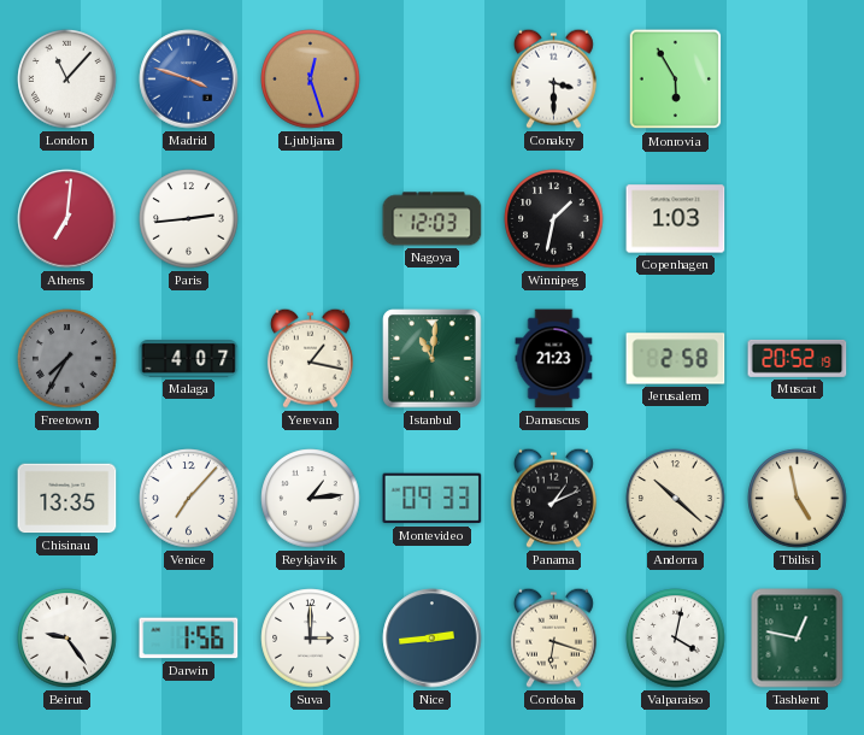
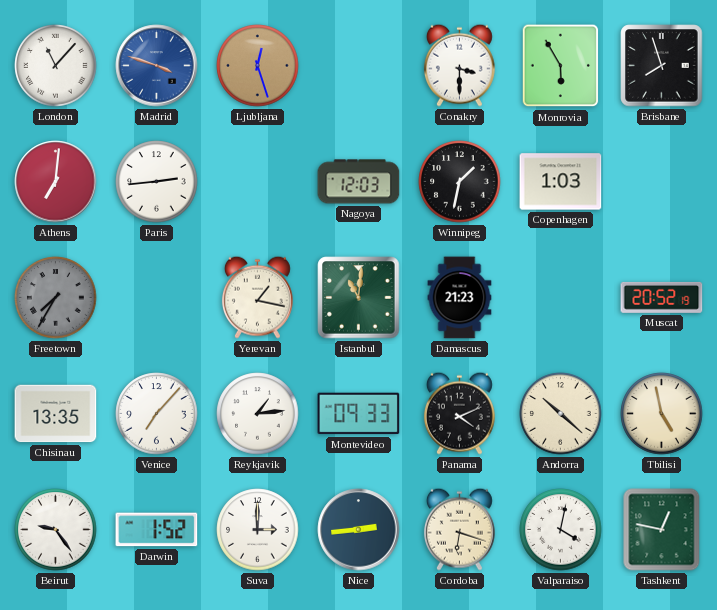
Brisbane: none -> 7:57
Malaga: 4:07 -> none
Jerusalem: 2:58 -> none
Panama: 1:11 -> 4:11
Darwin: 1:56 -> 1:52
